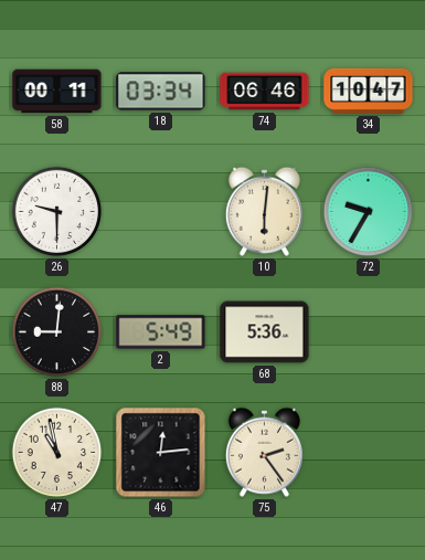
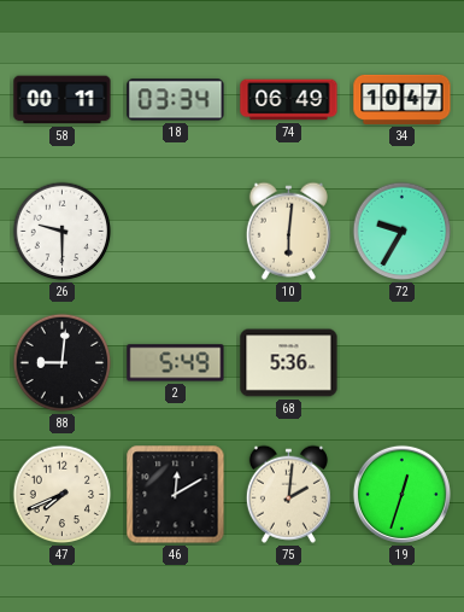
74: 06:46 -> 06:49
47: 10:58 -> 7:41
46: 12:14 -> 12:10
75: 2:24 -> 2:01
19: none -> 12:33
